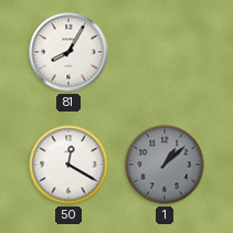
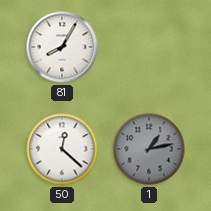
50: 12:20 -> 12:22
1: 1:08 -> 1:13
